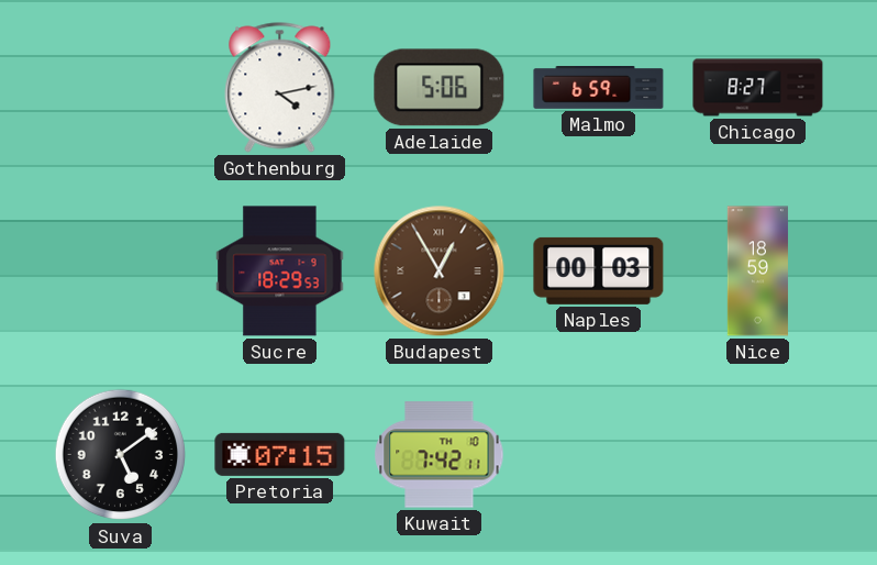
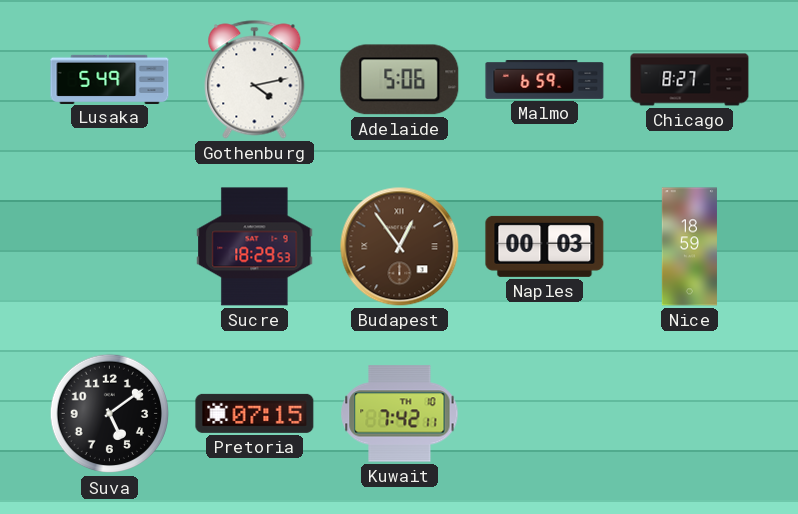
Lusaka: none -> 5:49
Budapest: 12:55 -> 12:54
